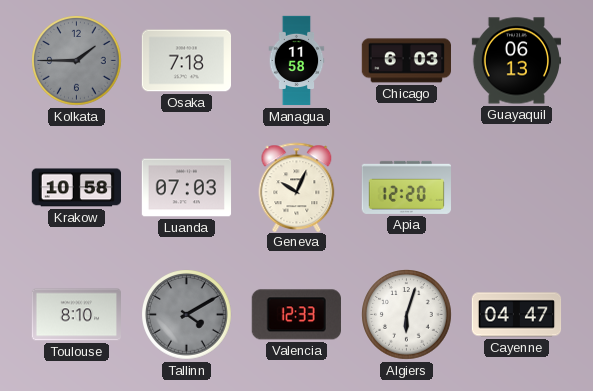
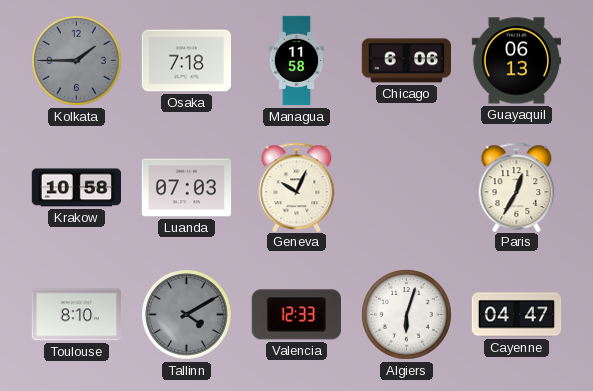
Chicago: 6:03 -> 6:06
Apia: 12:20 -> none
Paris: none -> 12:35
